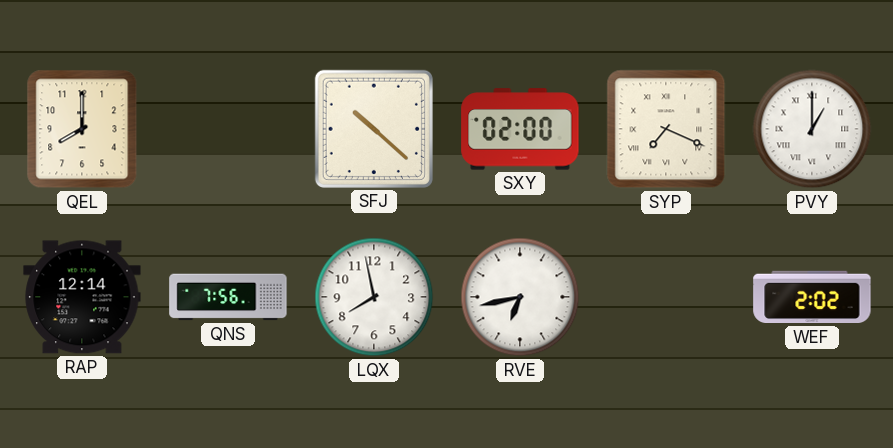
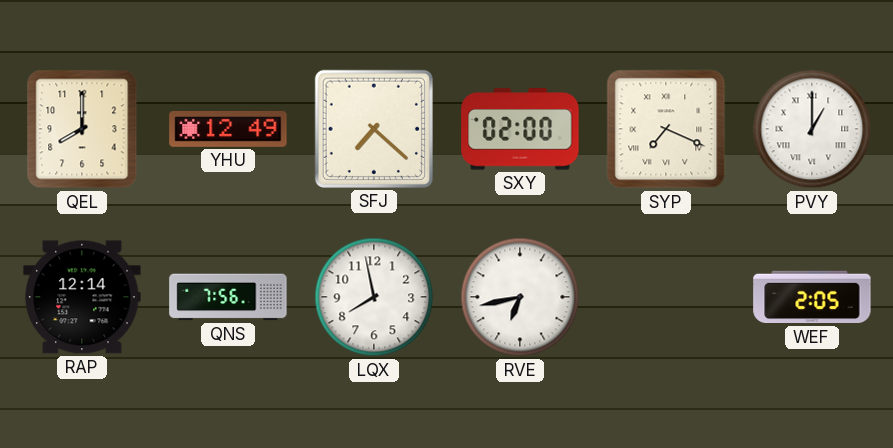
YHU: none -> 12:49
SFJ: 10:22 -> 7:22
WEF: 2:02 -> 2:05
